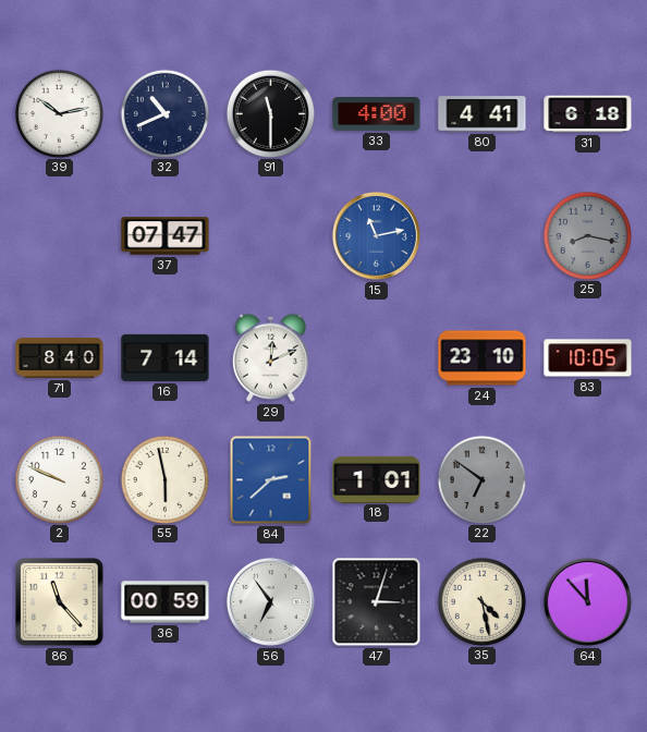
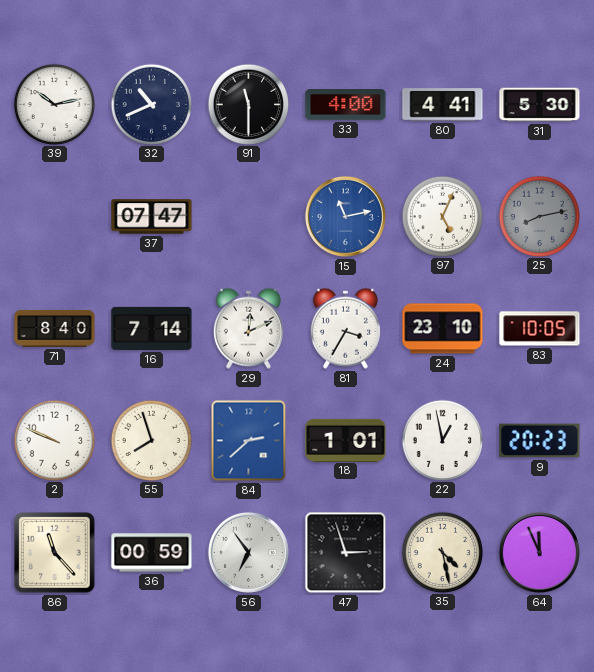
31: 6:18 -> 5:30
97: none -> 5:04
25: 8:17 -> 8:13
81: none -> 3:35
55: 5:58 -> 7:57
22: 6:51 -> 12:58
22 dial: grey -> white
9: none -> 20:23
47: 3:03 -> 2:57
64: 11:53 -> 11:56
